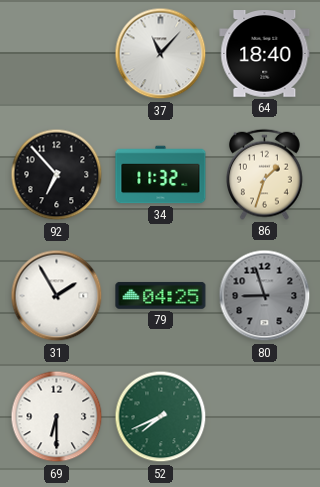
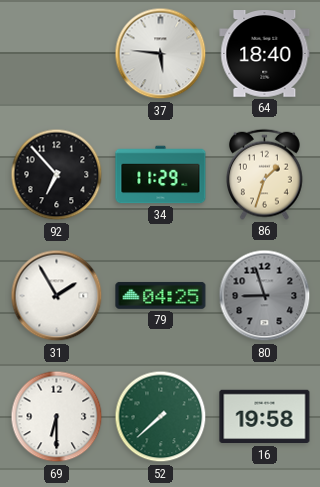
37: 11:07 -> 5:46
34: 11:32 -> 11:29
52: 7:41 -> 7:38
16: none -> 19:58
